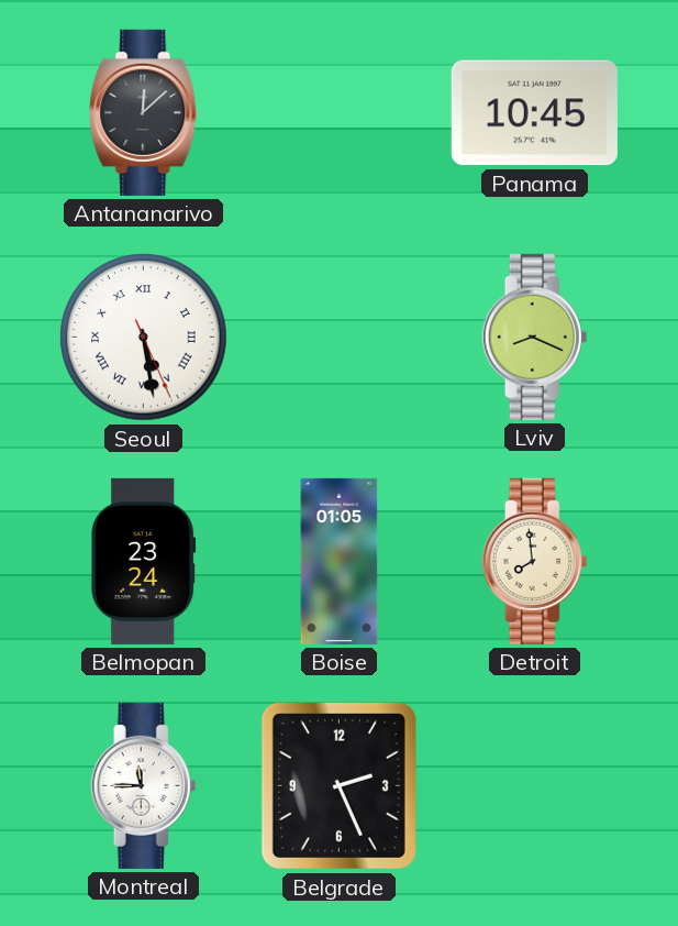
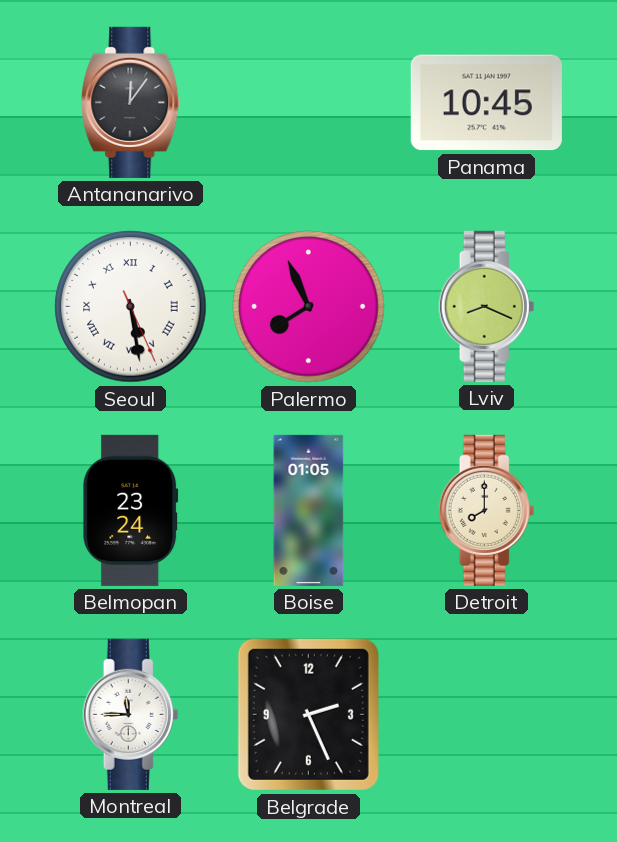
Antananarivo: 12:08 -> 12:06
Palermo: none -> 7:56
Detroit: 7:59 -> 8:00
